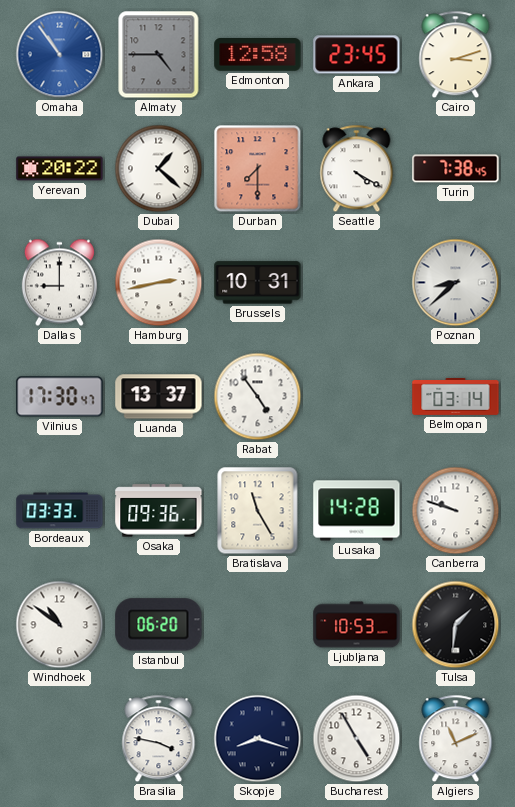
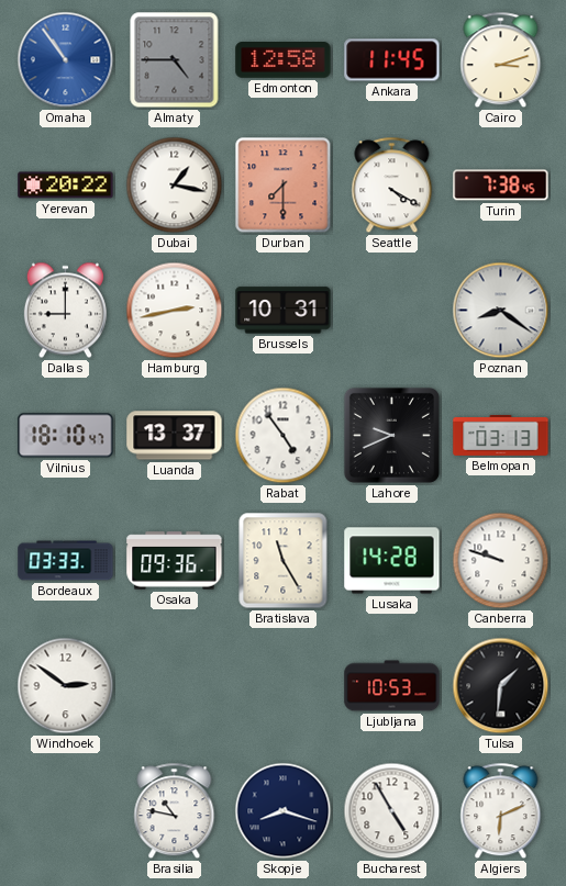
Ankara: 23:45 -> 11:45
Dubai: 1:22 -> 1:17
Poznan: 8:38 -> 8:21
Vilnius: 17:30 -> 18:10
Lahore: none -> 9:41
Belmopan: 03:14 -> 03:13
Windhoek: 10:51 -> 2:51
Istanbul: 06:20 -> none
Brasilia: 3:47 -> 10:47
Algiers: 11:11 -> 6:11
